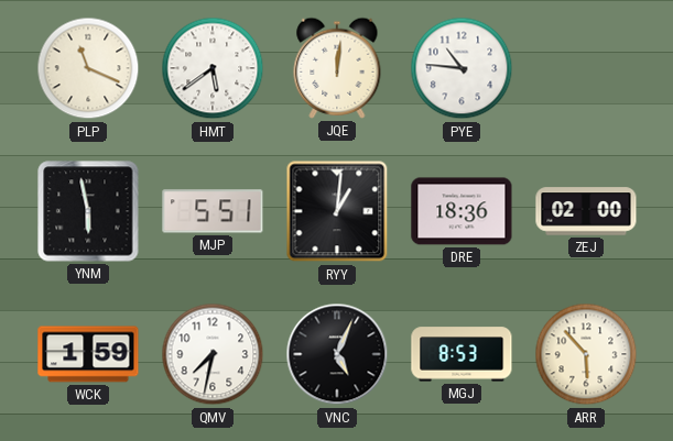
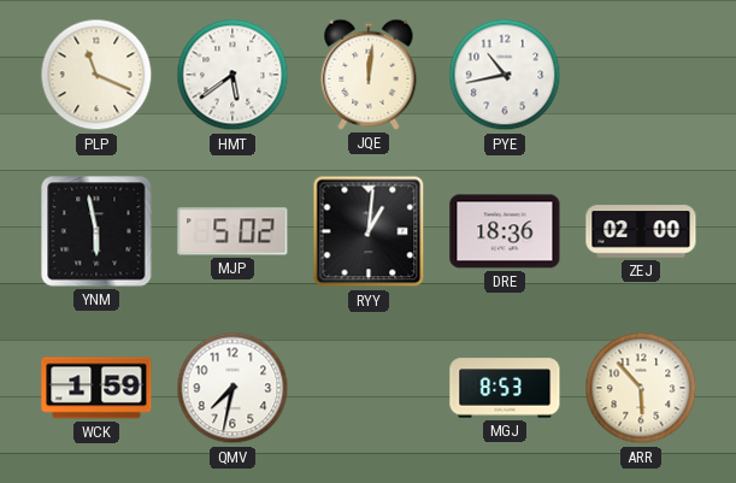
PYE: 10:46 -> 10:43
MJP: 5:51 -> 5:02
VNC: 5:04 -> none
